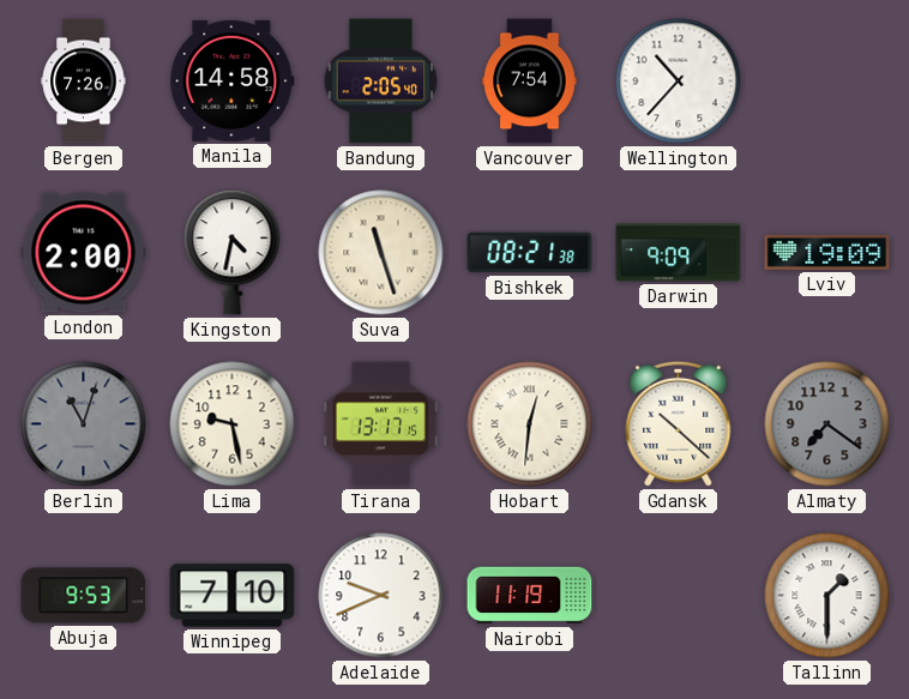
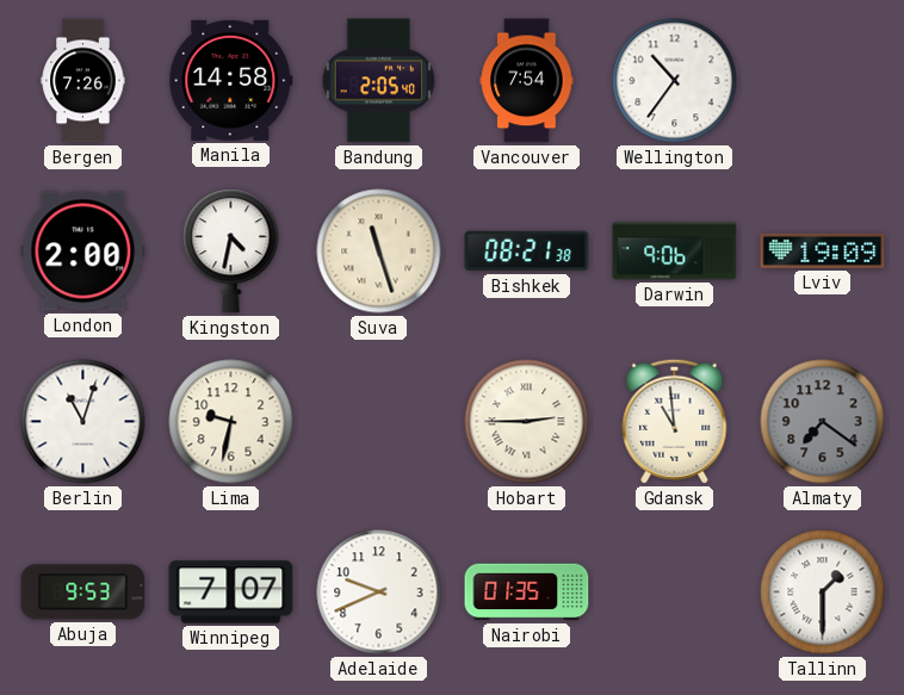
Wellington: 10:37 -> 10:36
Darwin: 9:09 -> 9:06
Berlin dial: grey -> white
Lima: 9:28 -> 9:32
Tirana: 13:17 -> none
Hobart: 12:31 -> 2:45
Gdansk: 10:22 -> 10:59
Winnipeg: 7:10 -> 7:07
Nairobi: 11:19 -> 01:35
